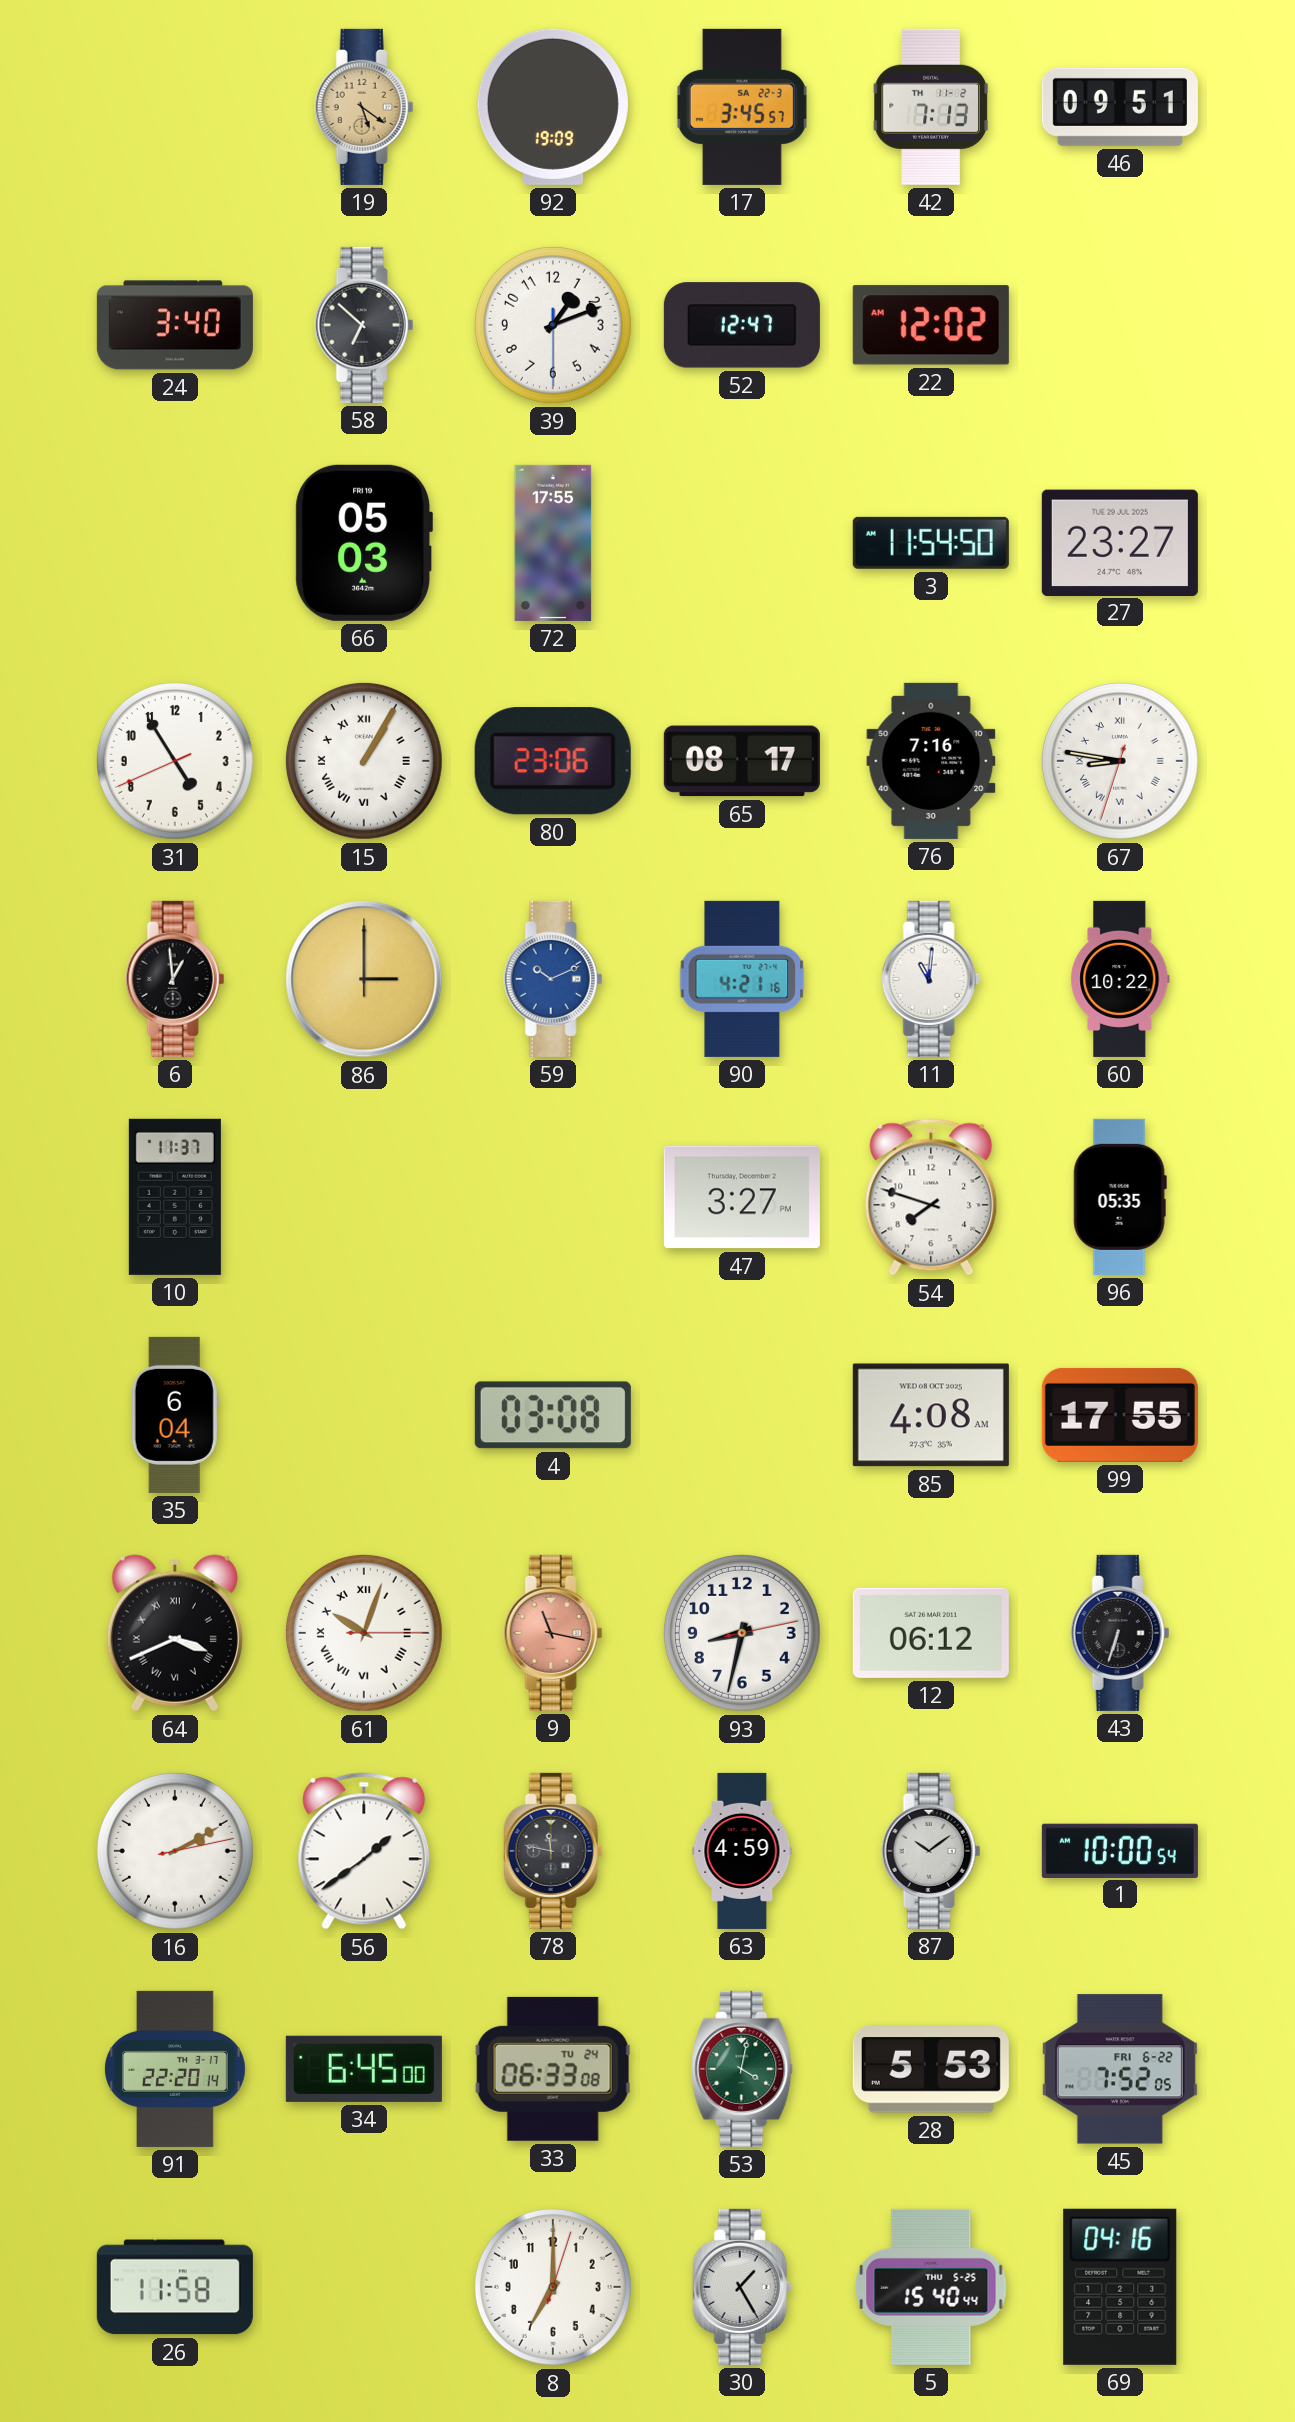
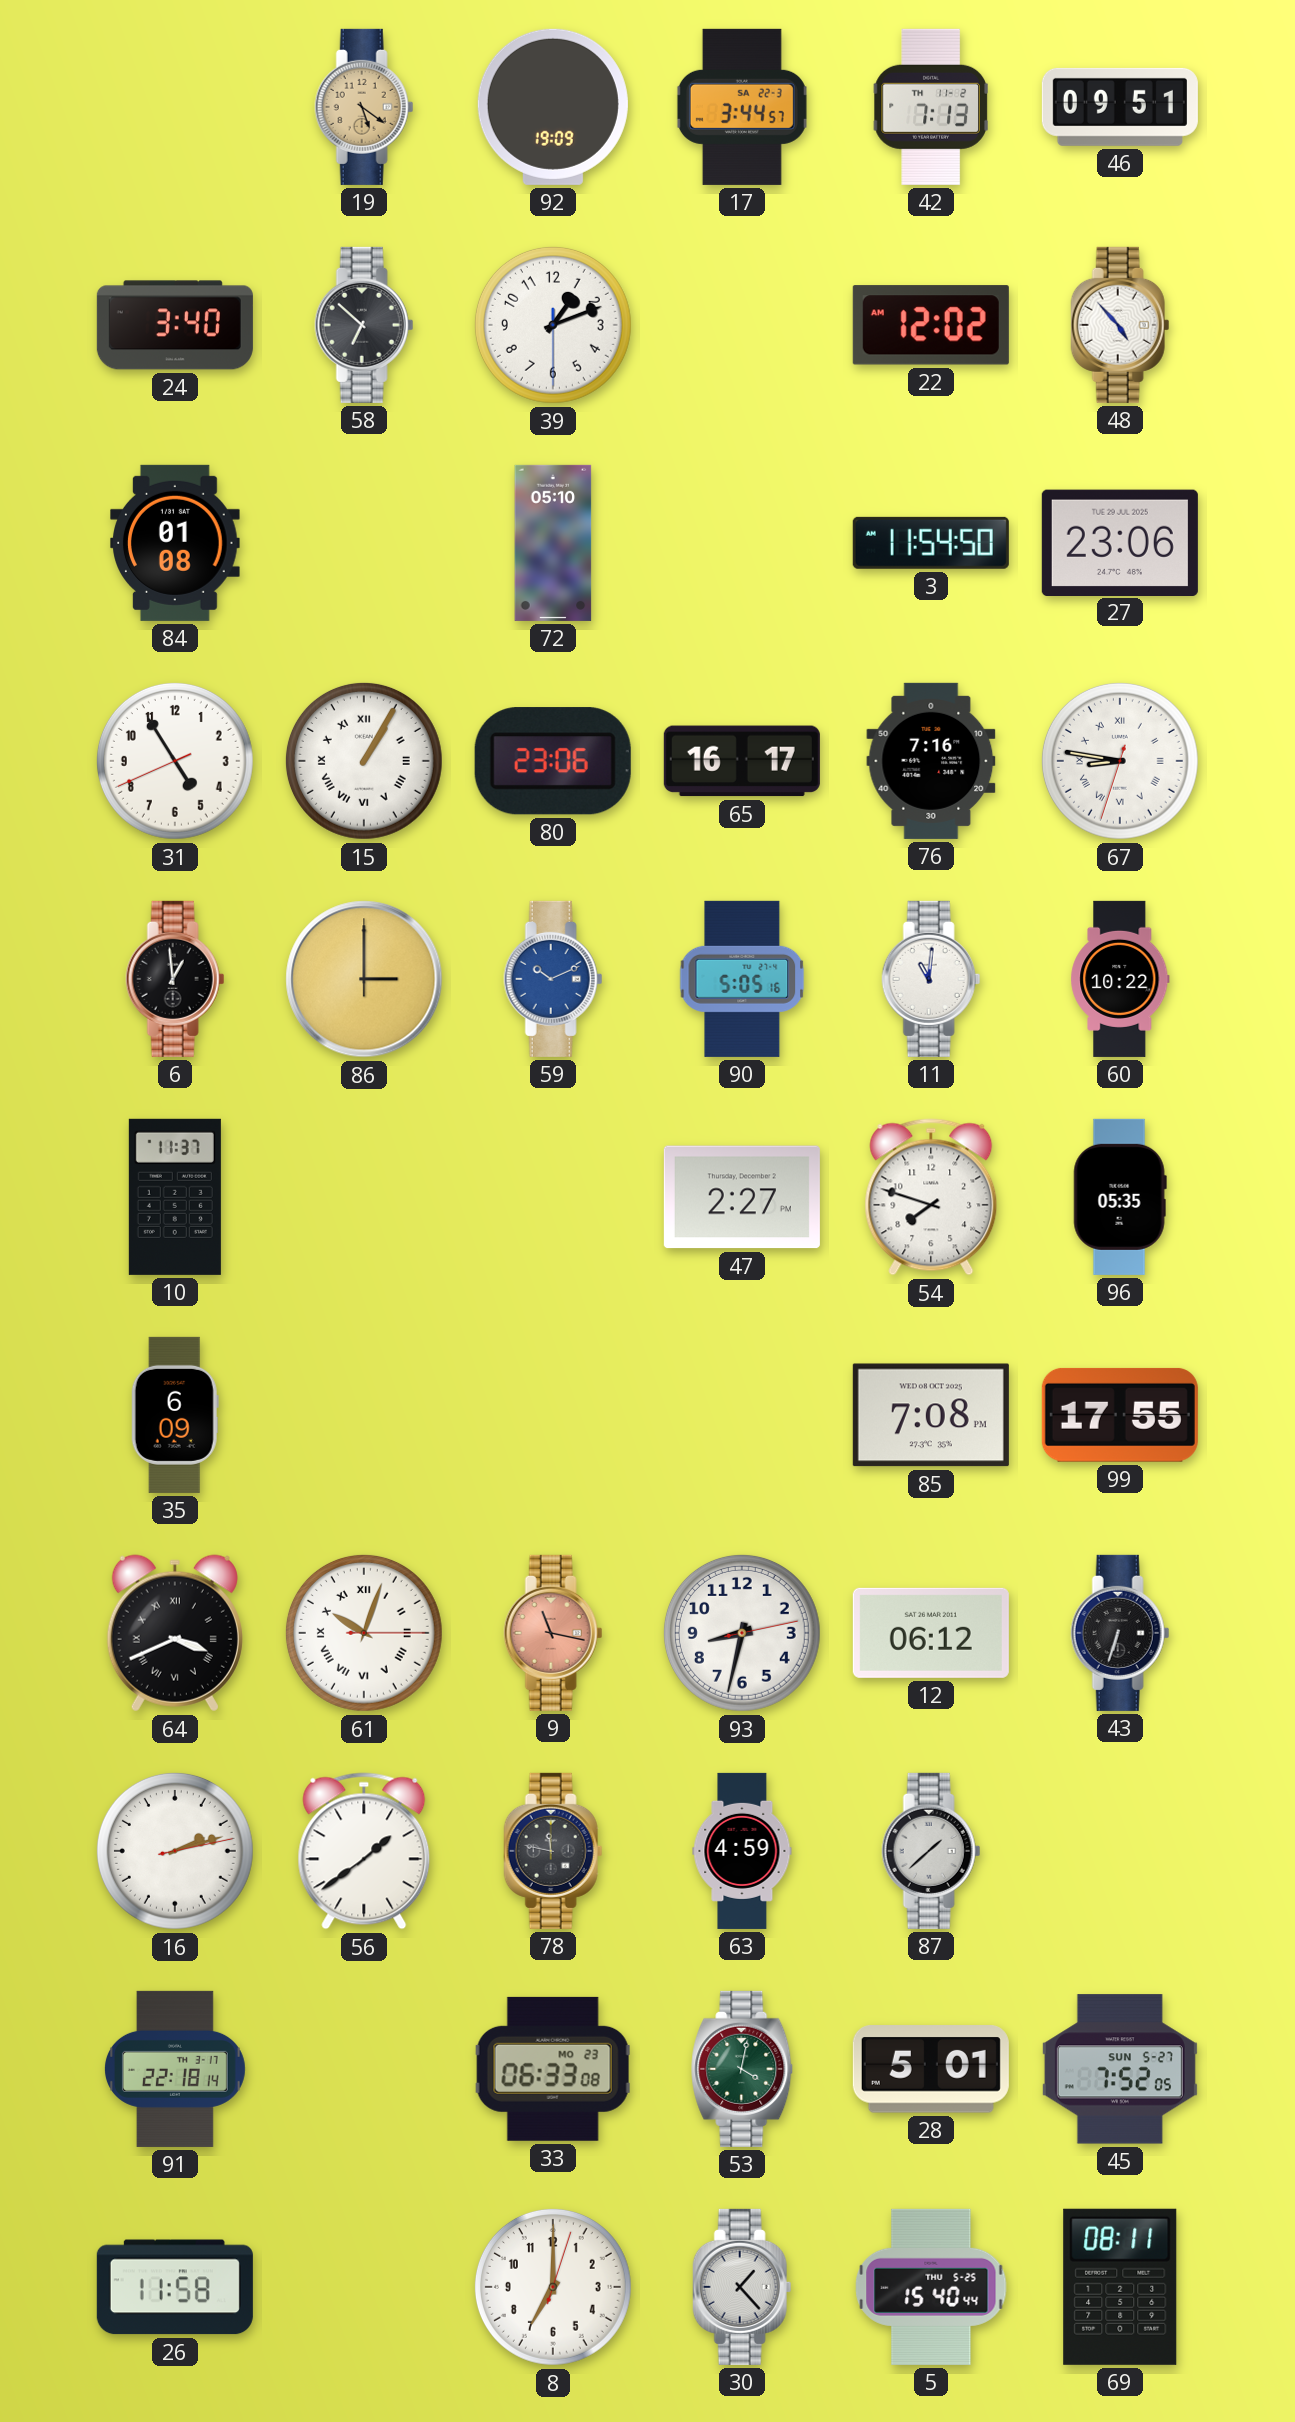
17: 3:45 -> 3:44
52: 12:47 -> none
48: none -> 4:53
84: none -> 01:08
66: 05:03 -> none
72: 17:55 -> 05:10
27: 23:27 -> 23:06
65: 08:17 -> 16:17
90: 4:21 -> 5:05
47: 3:27 -> 2:27
35: 6:04 -> 6:09
4: 03:08 -> none
85: 4:08 -> 7:08
16: 2:10 -> 2:12
87: 10:09 -> 1:38
1: 10:00 -> none
91: 22:20 -> 22:18
34: 6:45 -> none
33 date: TU 24 -> MO 23
28: 5:53 -> 5:01
45 date: FRI 6-22 -> SUN 5-27
30: 1:25 -> 1:23
69: 04:16 -> 08:11
